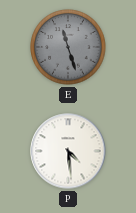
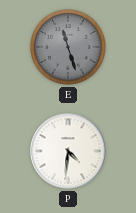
P: 4:29 -> 4:31
